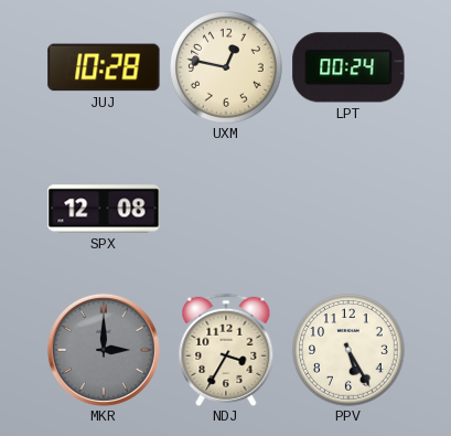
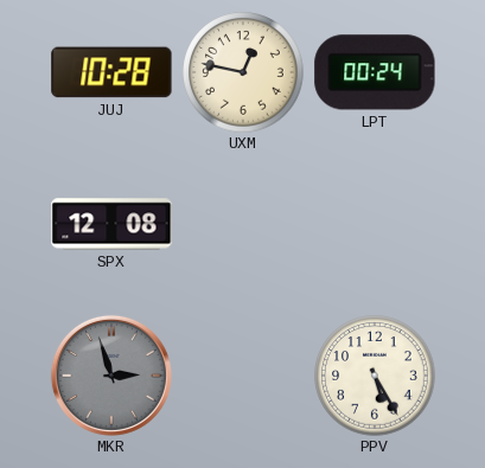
MKR: 3:00 -> 2:57
NDJ: 3:35 -> none
